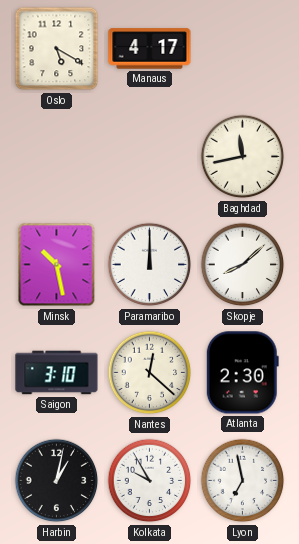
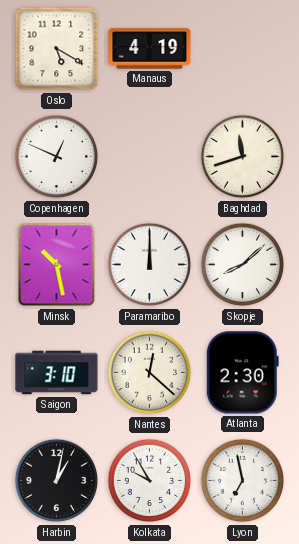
Manaus: 4:17 -> 4:19
Copenhagen: none -> 12:49
Baghdad: 11:43 -> 11:42
